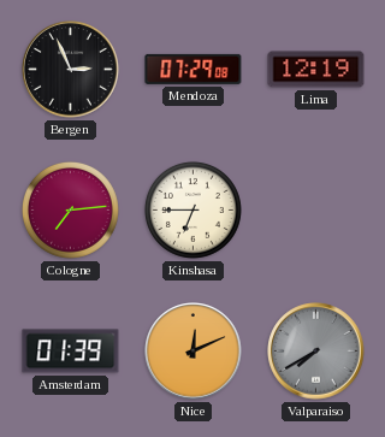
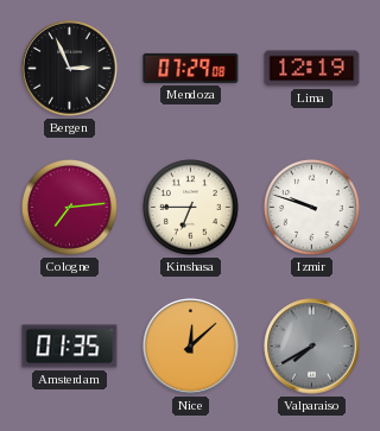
Izmir: none -> 9:48
Amsterdam: 01:39 -> 01:35
Nice: 12:11 -> 12:08
